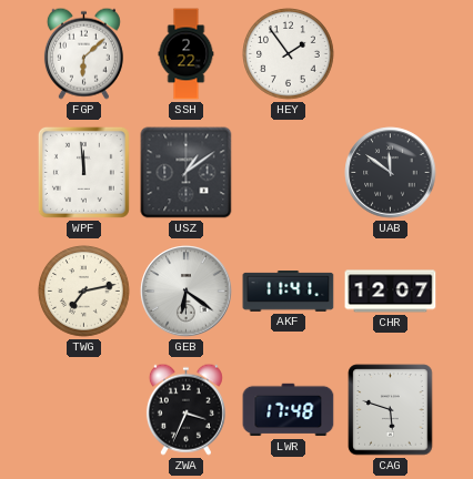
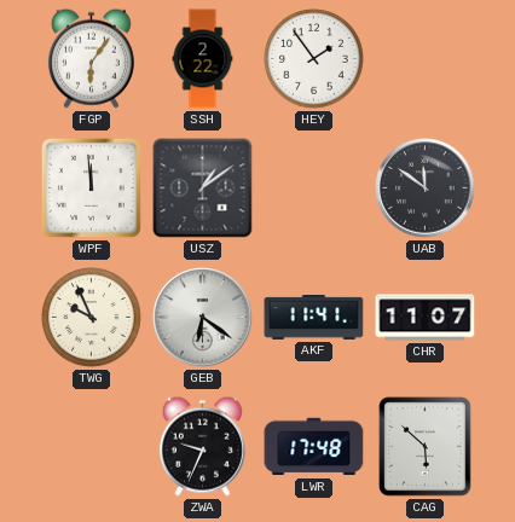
FGP: 6:08 -> 6:06
TWG: 7:13 -> 9:56
CHR: 12:07 -> 11:07
ZWA: 3:34 -> 9:34
CAG: 5:48 -> 5:52
